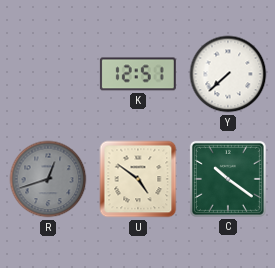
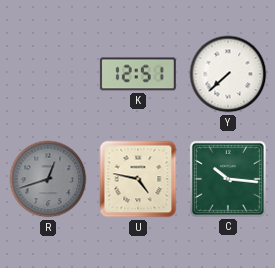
U: 4:51 -> 4:47
C: 10:21 -> 10:16
